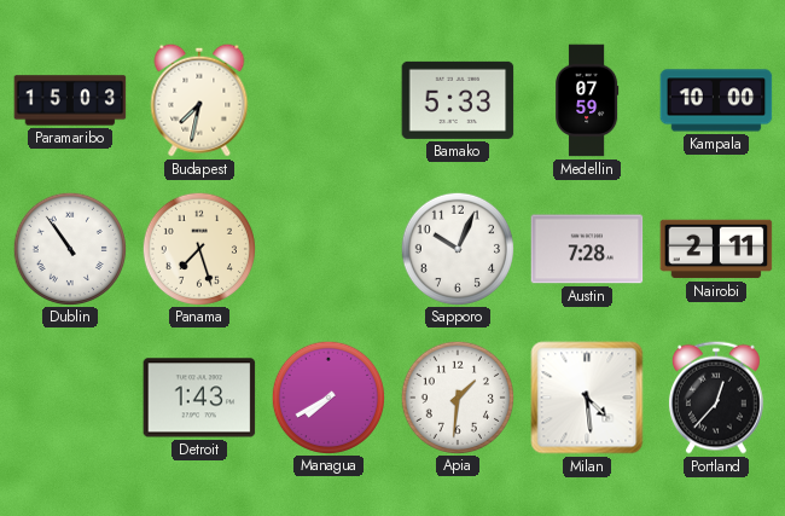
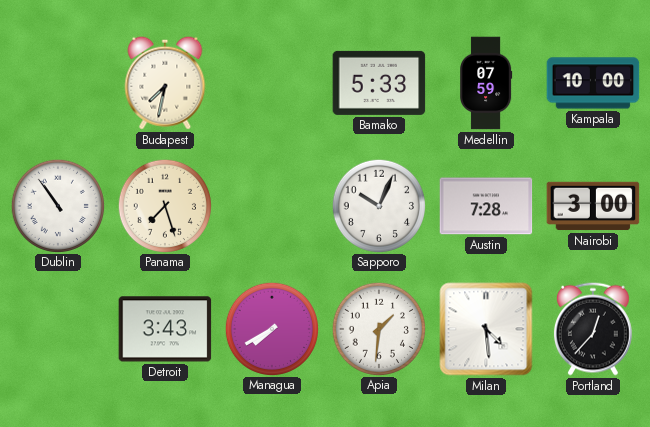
Paramaribo: 15:03 -> none
Nairobi: 2:11 -> 3:00
Detroit: 1:43 -> 3:43
